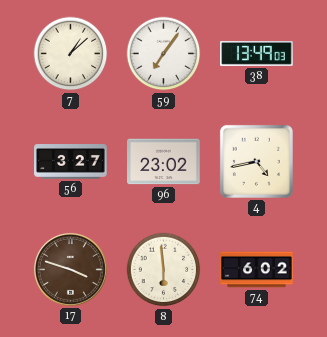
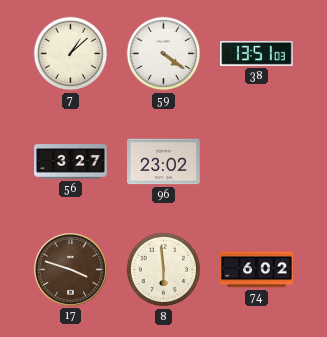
59: 7:06 -> 4:21
38: 13:49 -> 13:51
4: 4:43 -> none
